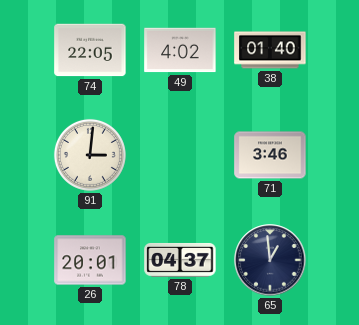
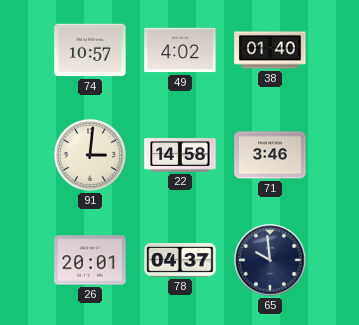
74: 22:05 -> 10:57
22: none -> 14:58
65: 12:59 -> 9:59
